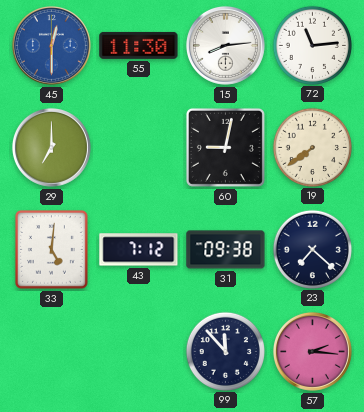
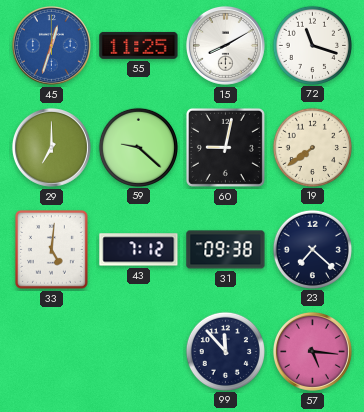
45: 12:30 -> 12:33
55: 11:30 -> 11:25
15: 8:14 -> 8:10
72: 11:14 -> 11:18
59: none -> 9:22
57: 2:16 -> 5:16
